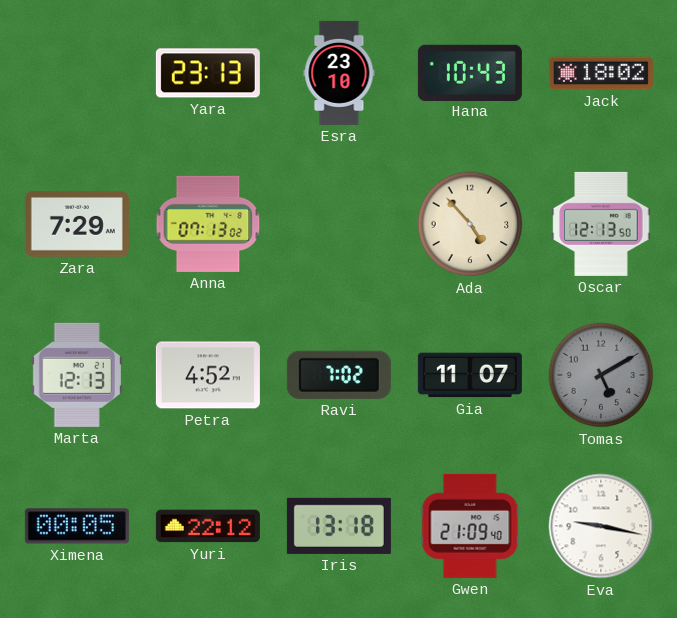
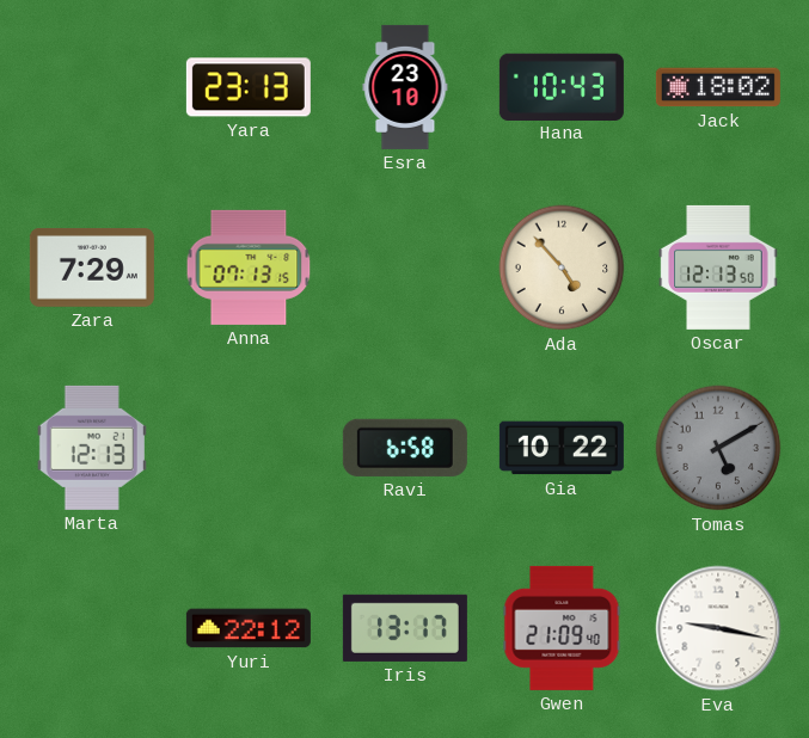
Anna: 07:13:02 -> 07:13:15
Petra: 4:52 -> none
Ravi: 7:02 -> 6:58
Gia: 11:07 -> 10:22
Ximena: 00:05 -> none
Iris: 13:18 -> 13:17
